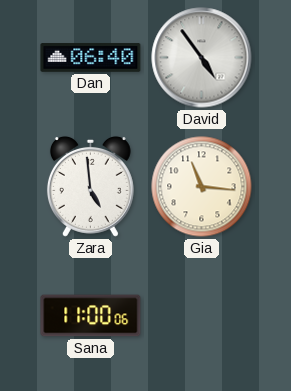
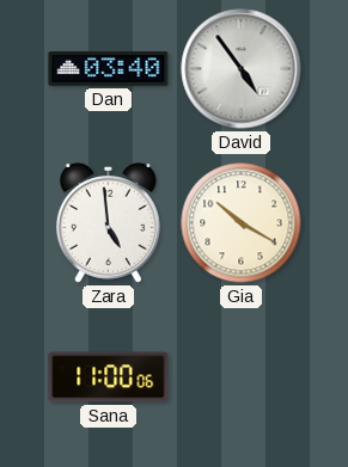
Dan: 06:40 -> 03:40
Gia: 11:16 -> 10:20
